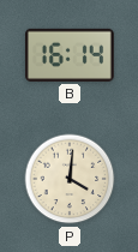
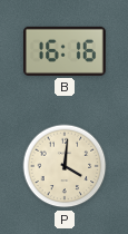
B: 16:14 -> 16:16
